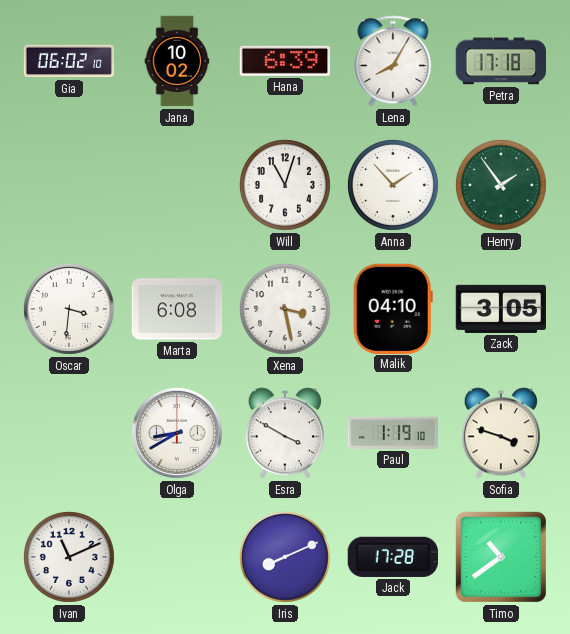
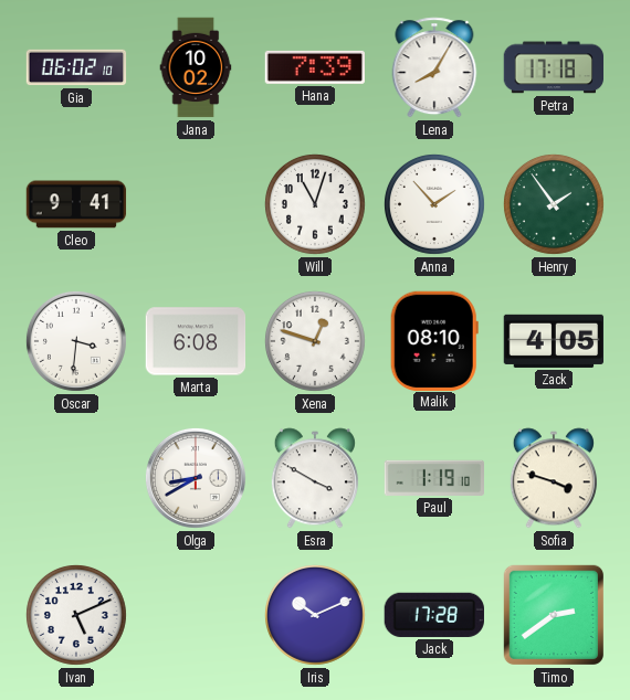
Hana: 6:39 -> 7:39
Cleo: none -> 9:41
Xena: 3:28 -> 12:48
Malik: 04:10 -> 08:10
Zack: 3:05 -> 4:05
Ivan: 11:11 -> 5:11
Iris: 8:11 -> 10:11
Timo: 10:39 -> 2:39
